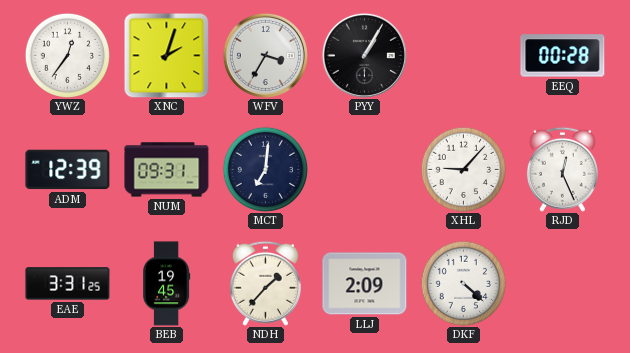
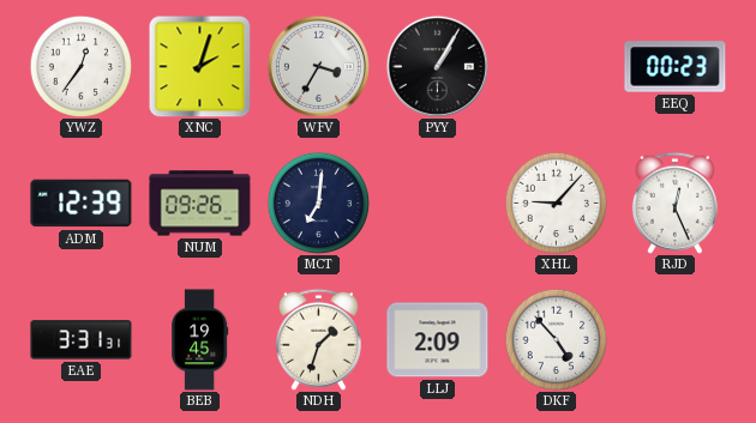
EEQ: 00:28 -> 00:23
NUM: 09:31 -> 09:26
EAE: 3:31:25 -> 3:31:31
NDH: 1:37 -> 1:33
DKF: 4:22 -> 4:53
